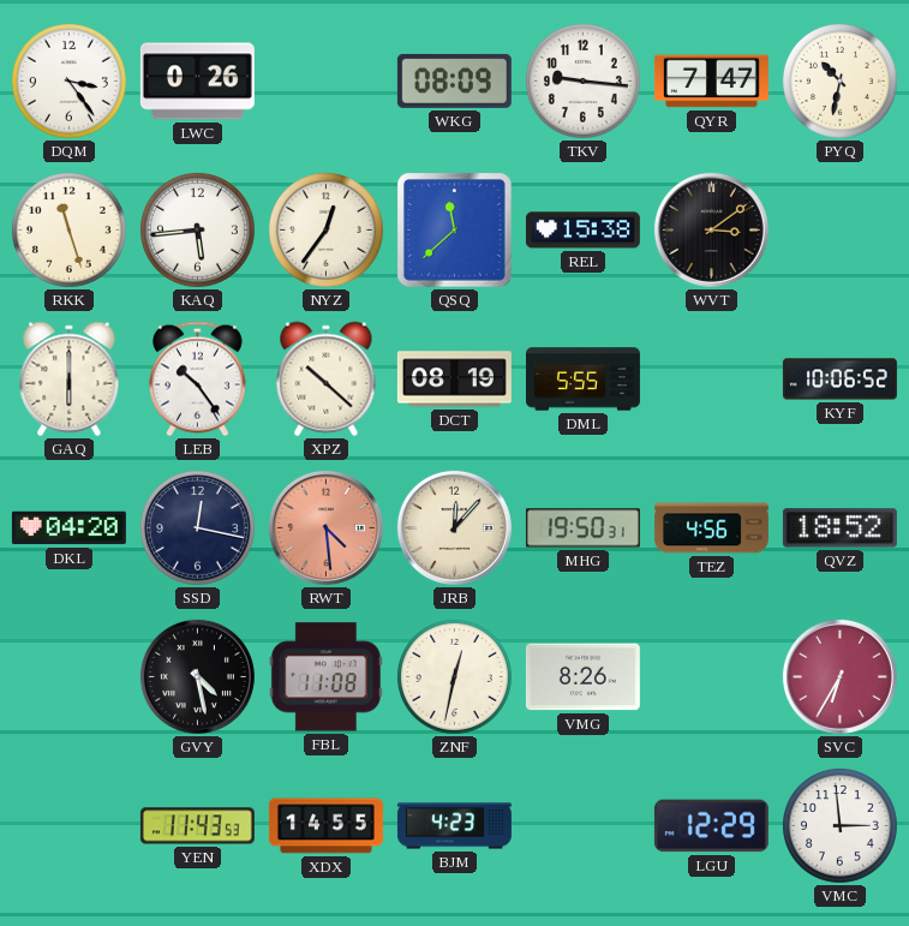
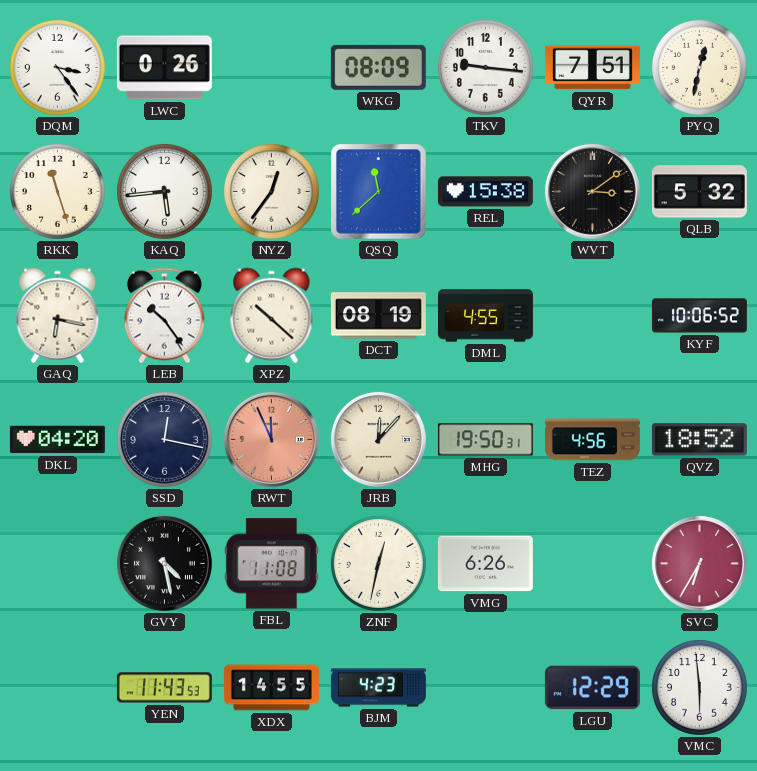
QYR: 7:47 -> 7:51
PYQ: 10:32 -> 12:32
QLB: none -> 5:32
GAQ: 6:00 -> 6:17
DML: 5:55 -> 4:55
RWT: 4:29 -> 11:56
VMG: 8:26 -> 6:26
VMC: 2:59 -> 5:59
